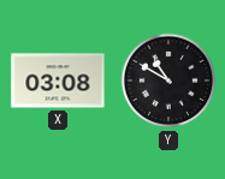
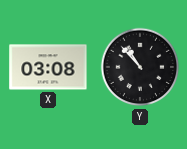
Y: 10:50 -> 10:53
